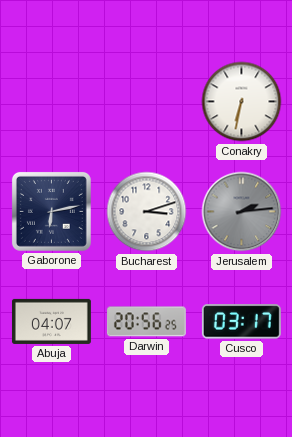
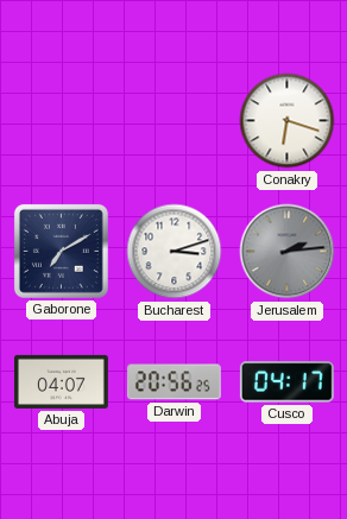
Conakry: 6:32 -> 6:18
Gaborone: 6:13 -> 7:10
Cusco: 03:17 -> 04:17
